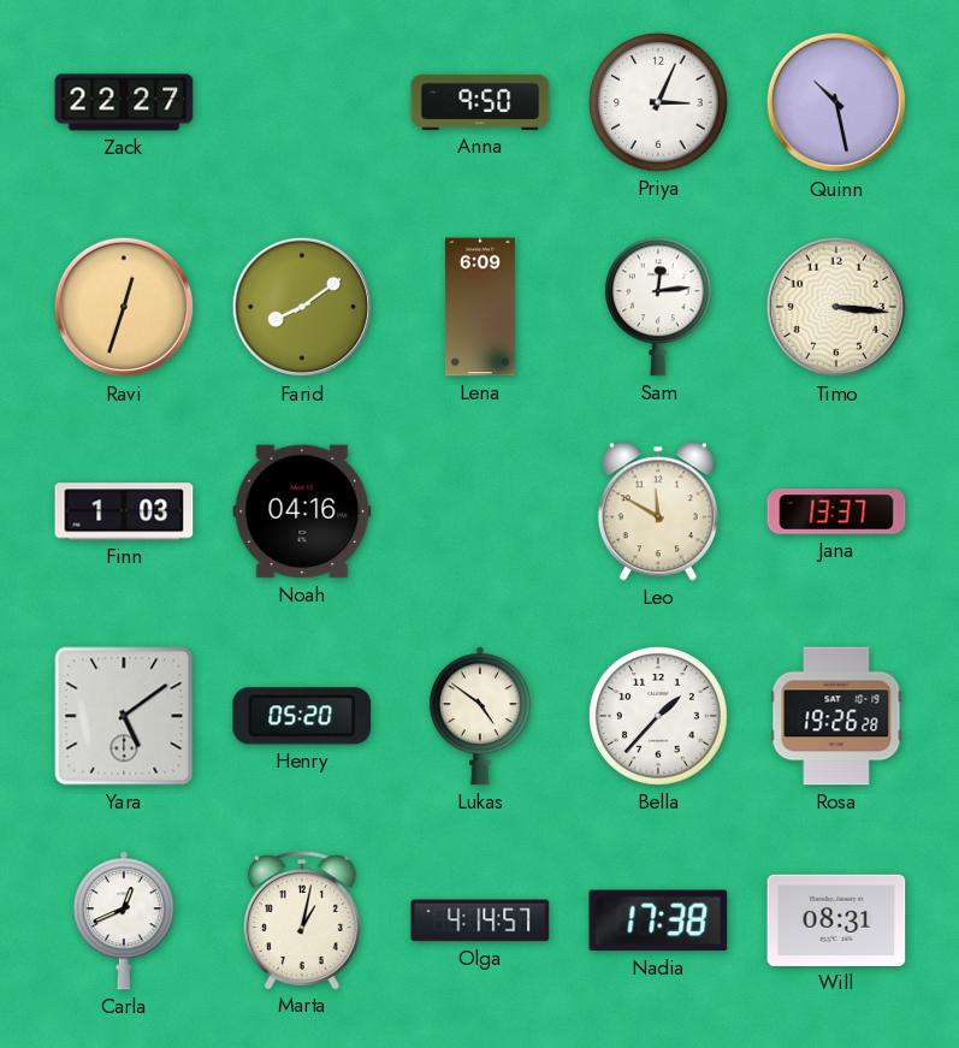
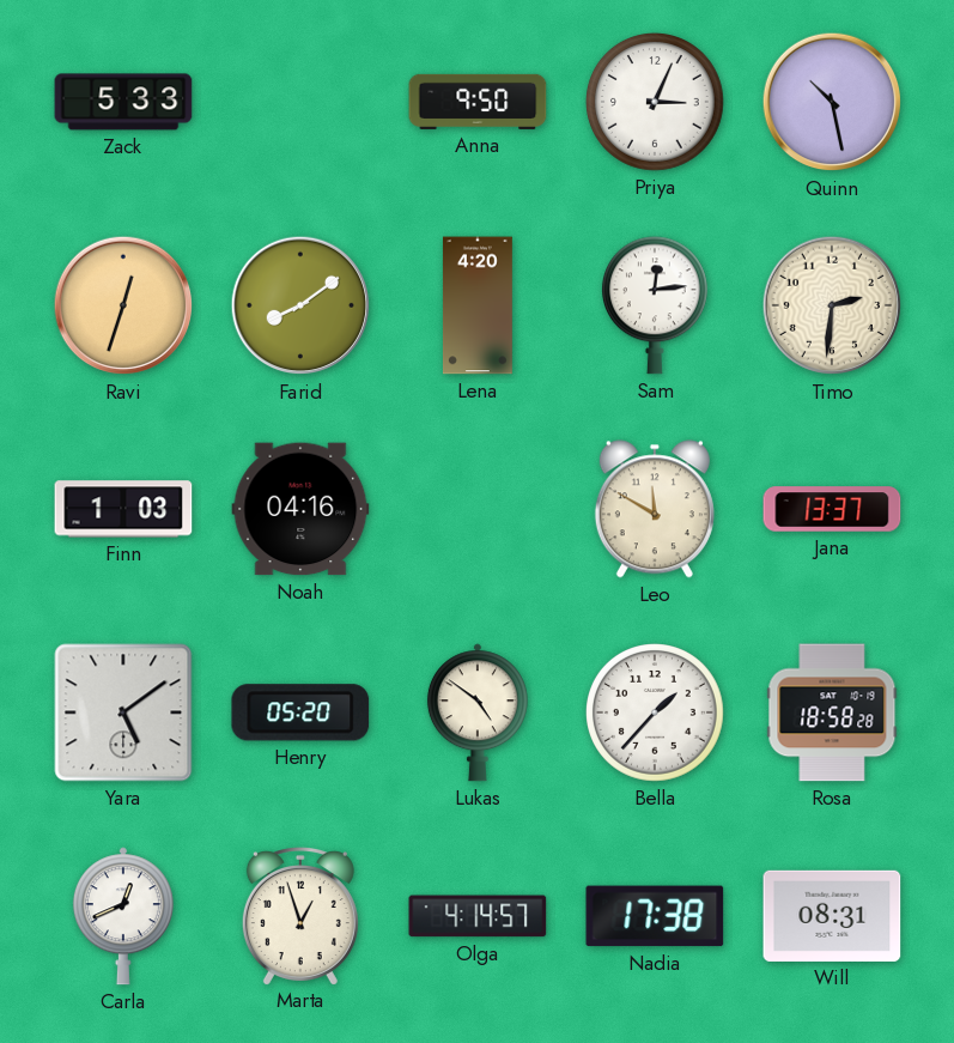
Zack: 22:27 -> 5:33
Lena: 6:09 -> 4:20
Timo: 3:16 -> 2:31
Rosa: 19:26 -> 18:58
Marta: 1:02 -> 12:57
